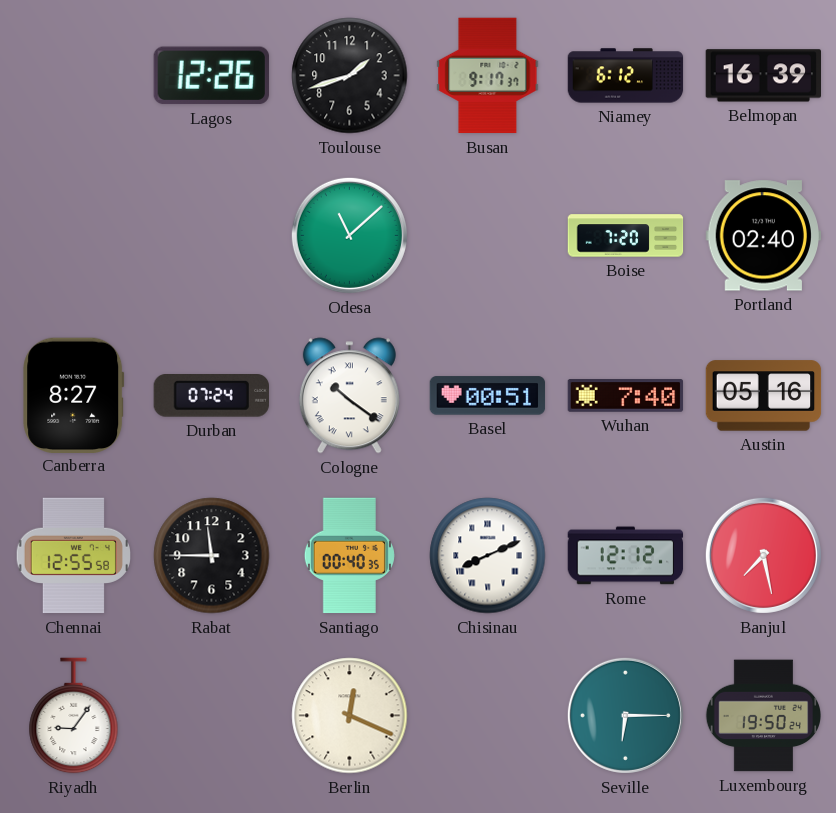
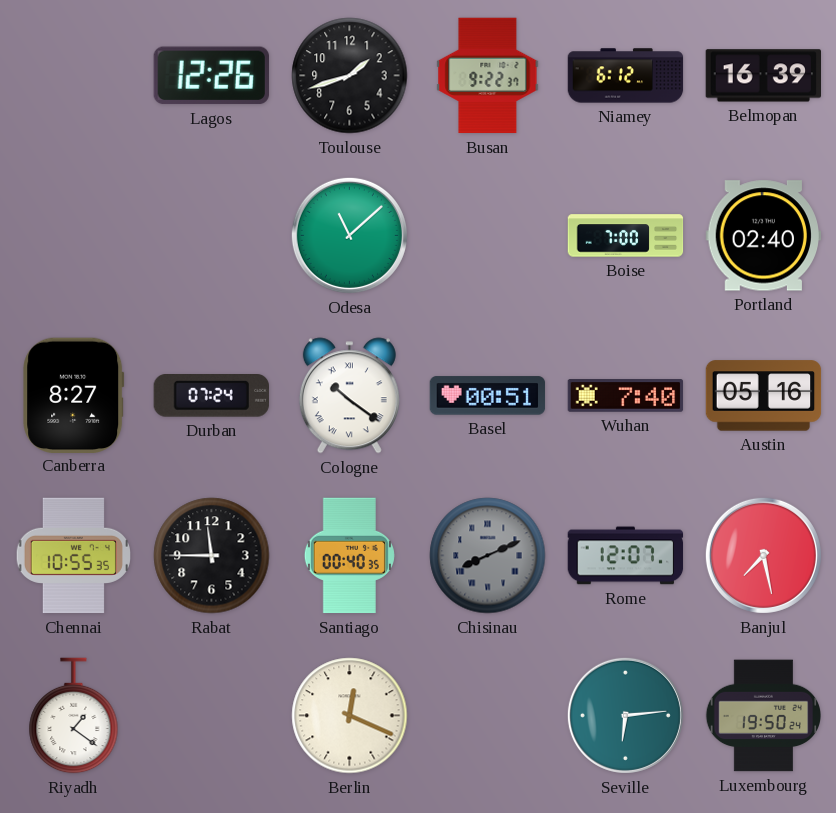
Busan: 9:17 -> 9:22
Boise: 7:20 -> 7:00
Chennai: 12:55 -> 10:55
Chisinau dial: white -> grey
Rome: 12:12 -> 12:07
Riyadh: 9:06 -> 1:21
Seville: 6:15 -> 6:14
